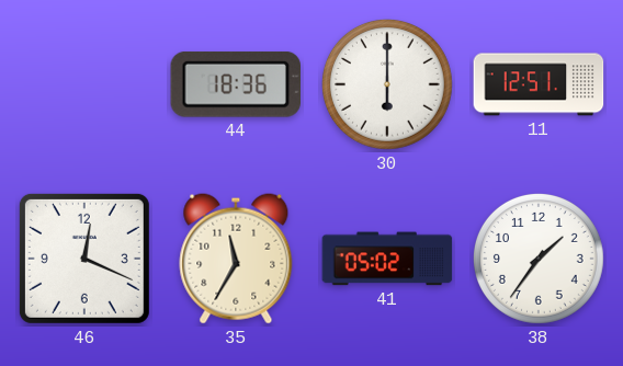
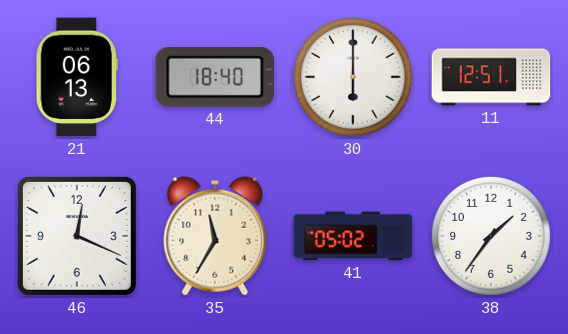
21: none -> 06:13
44: 18:36 -> 18:40
